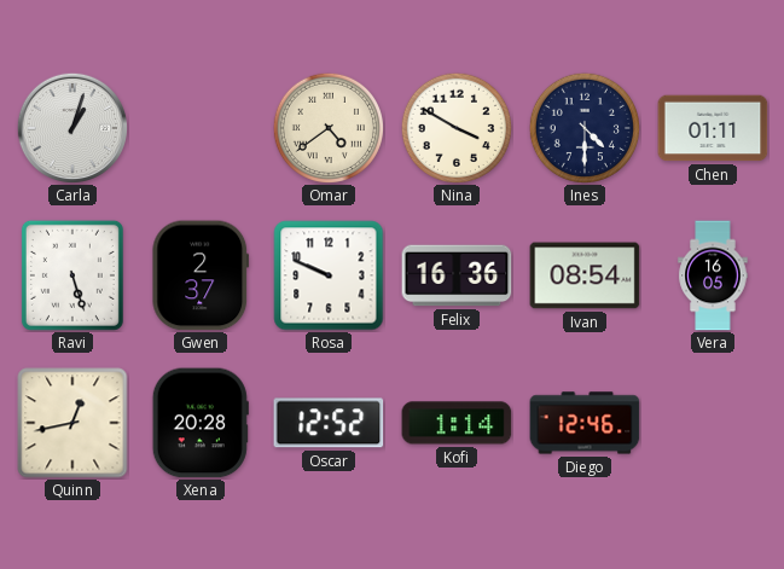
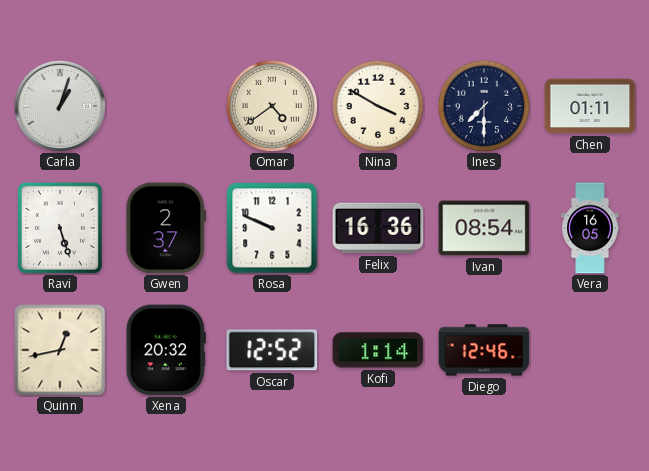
Ines: 4:30 -> 7:30
Xena: 20:28 -> 20:32
